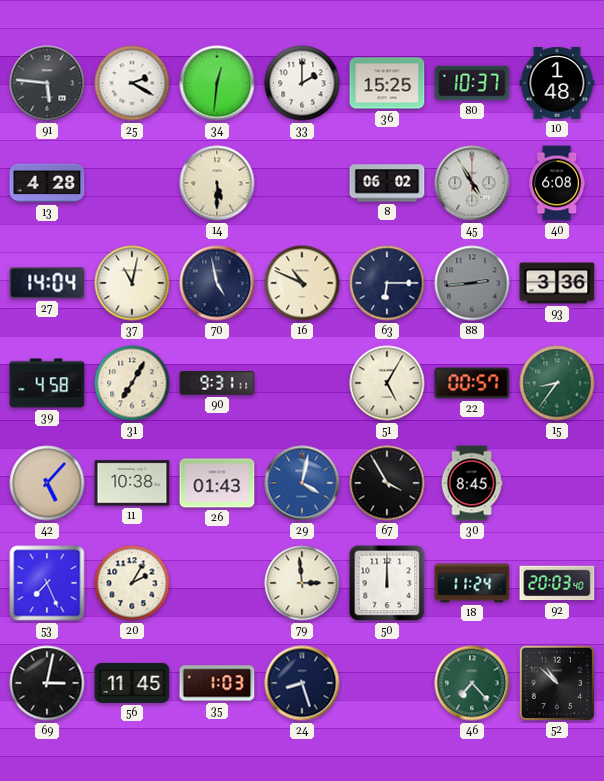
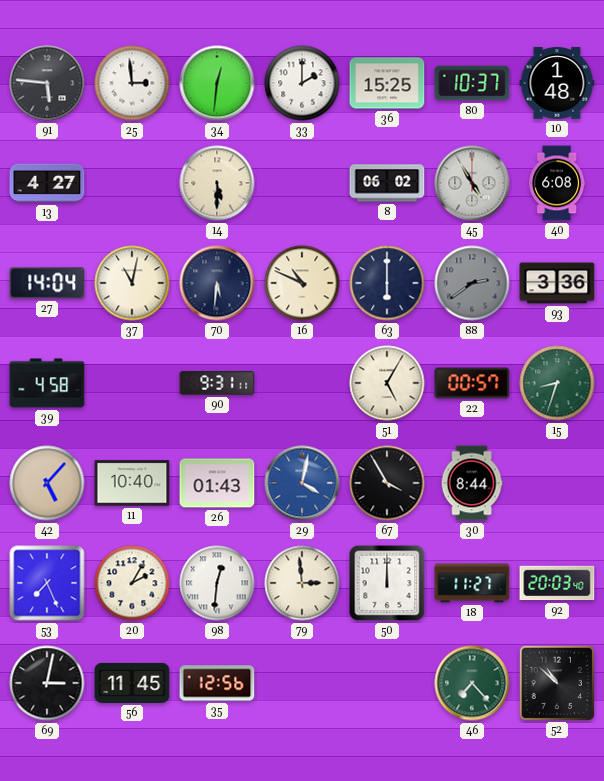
25: 2:20 -> 2:59
13: 4:28 -> 4:27
70: 4:58 -> 5:31
63: 6:15 -> 6:00
88: 2:44 -> 2:39
31: 7:05 -> none
15: 8:36 -> 8:33
11: 10:38 -> 10:40
30: 8:45 -> 8:44
98: none -> 12:31
18: 11:24 -> 11:27
35: 1:03 -> 12:56
24: 8:27 -> none
